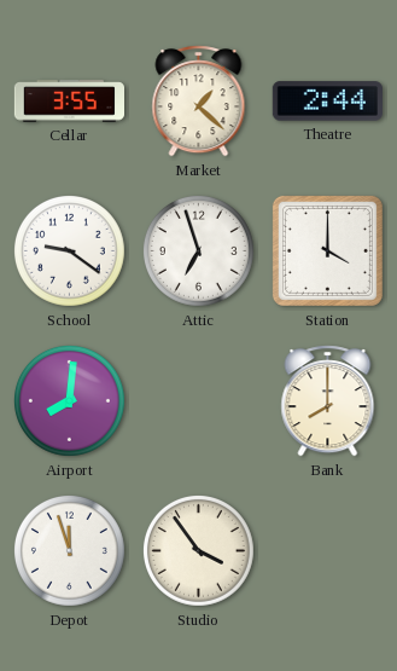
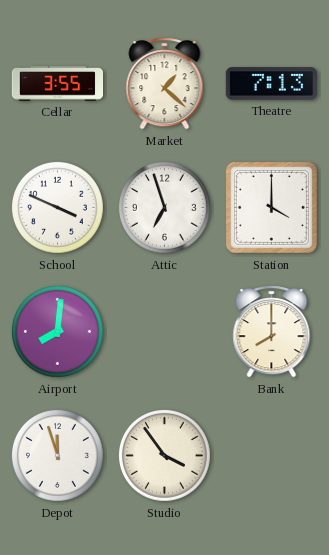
Theatre: 2:44 -> 7:13
School: 9:21 -> 3:49
